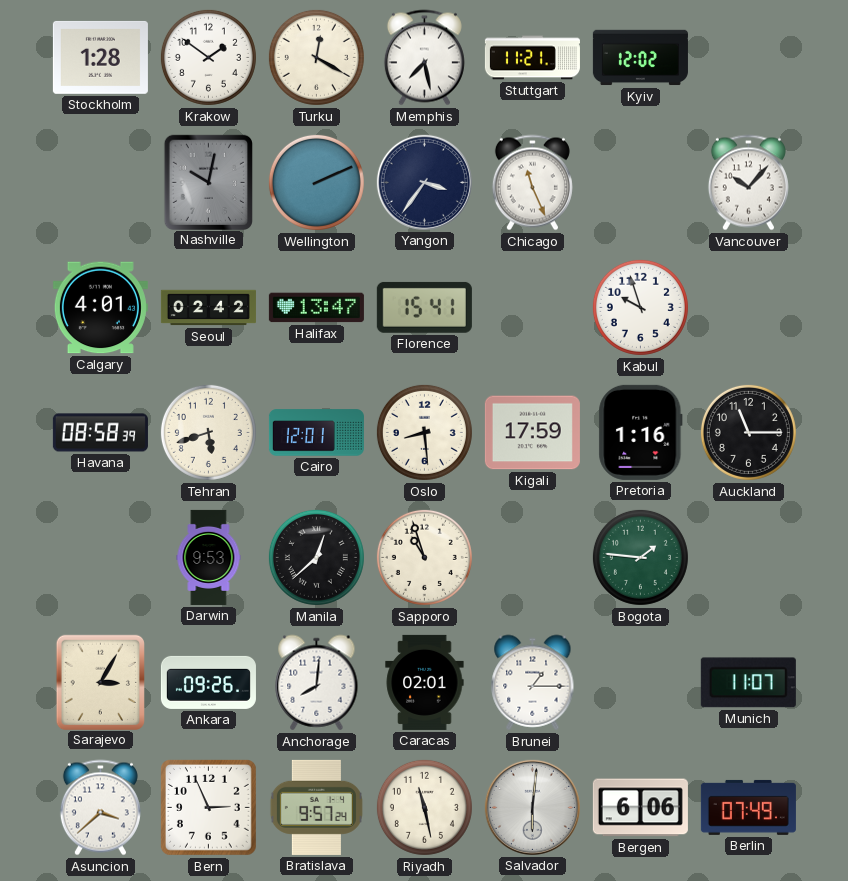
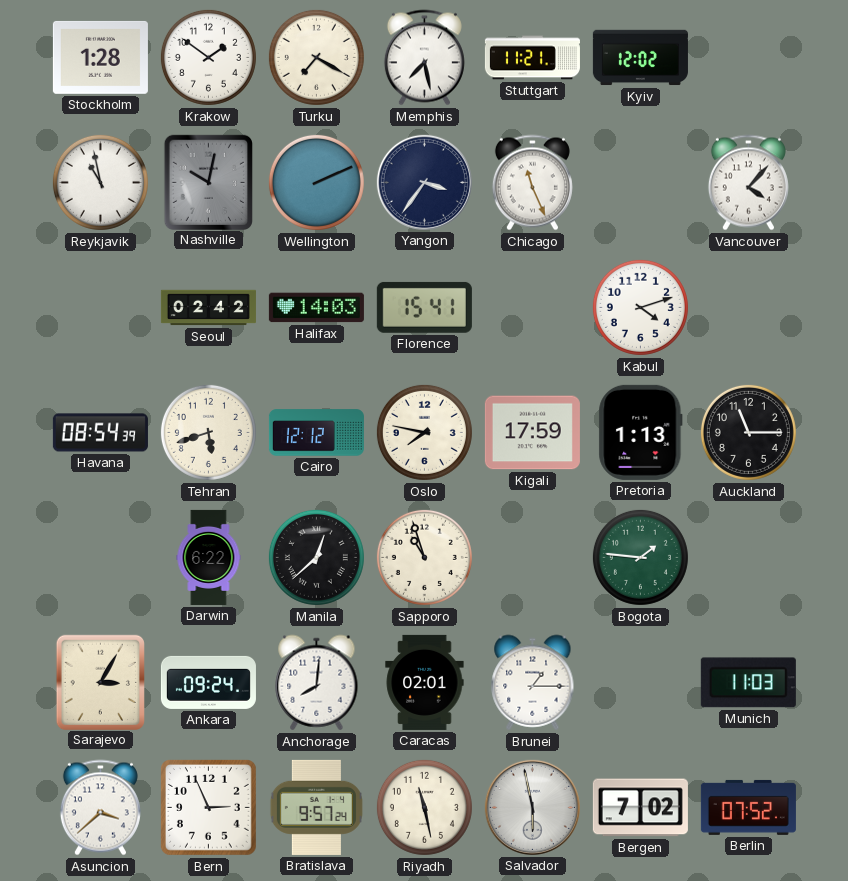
Turku: 12:20 -> 7:20
Reykjavik: none -> 10:58
Vancouver: 10:07 -> 4:07
Calgary: 4:01 -> none
Halifax: 13:47 -> 14:03
Kabul: 9:57 -> 4:12
Havana: 08:58 -> 08:54
Cairo: 12:01 -> 12:12
Oslo: 8:29 -> 7:47
Pretoria: 1:16 -> 1:13
Darwin: 9:53 -> 6:22
Ankara: 09:26 -> 09:24
Munich: 11:07 -> 11:03
Salvador: 6:01 -> 5:58
Bergen: 6:06 -> 7:02
Berlin: 07:49 -> 07:52
